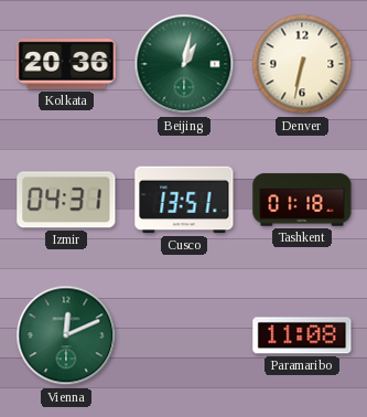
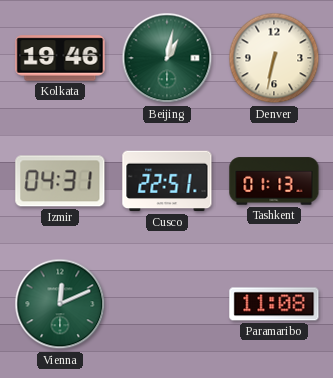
Kolkata: 20:36 -> 19:46
Cusco: 13:51 -> 22:51
Tashkent: 01:18 -> 01:13
